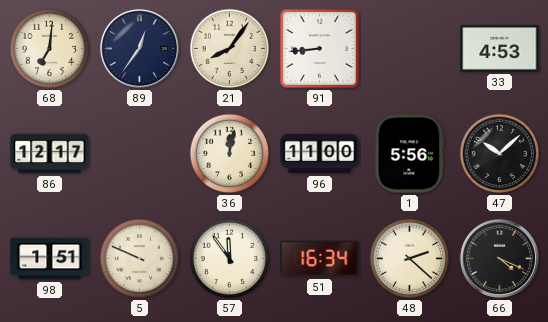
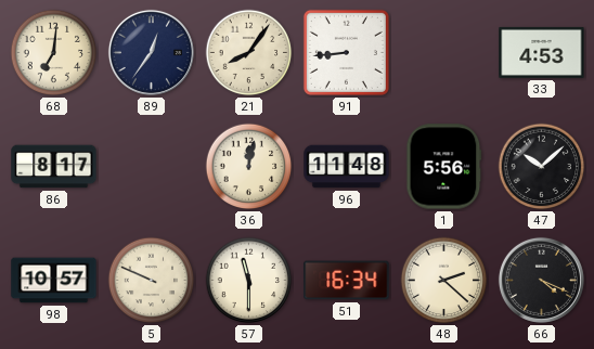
86: 12:17 -> 8:17
96: 11:00 -> 11:48
98: 1:51 -> 10:57
57: 11:54 -> 11:30
